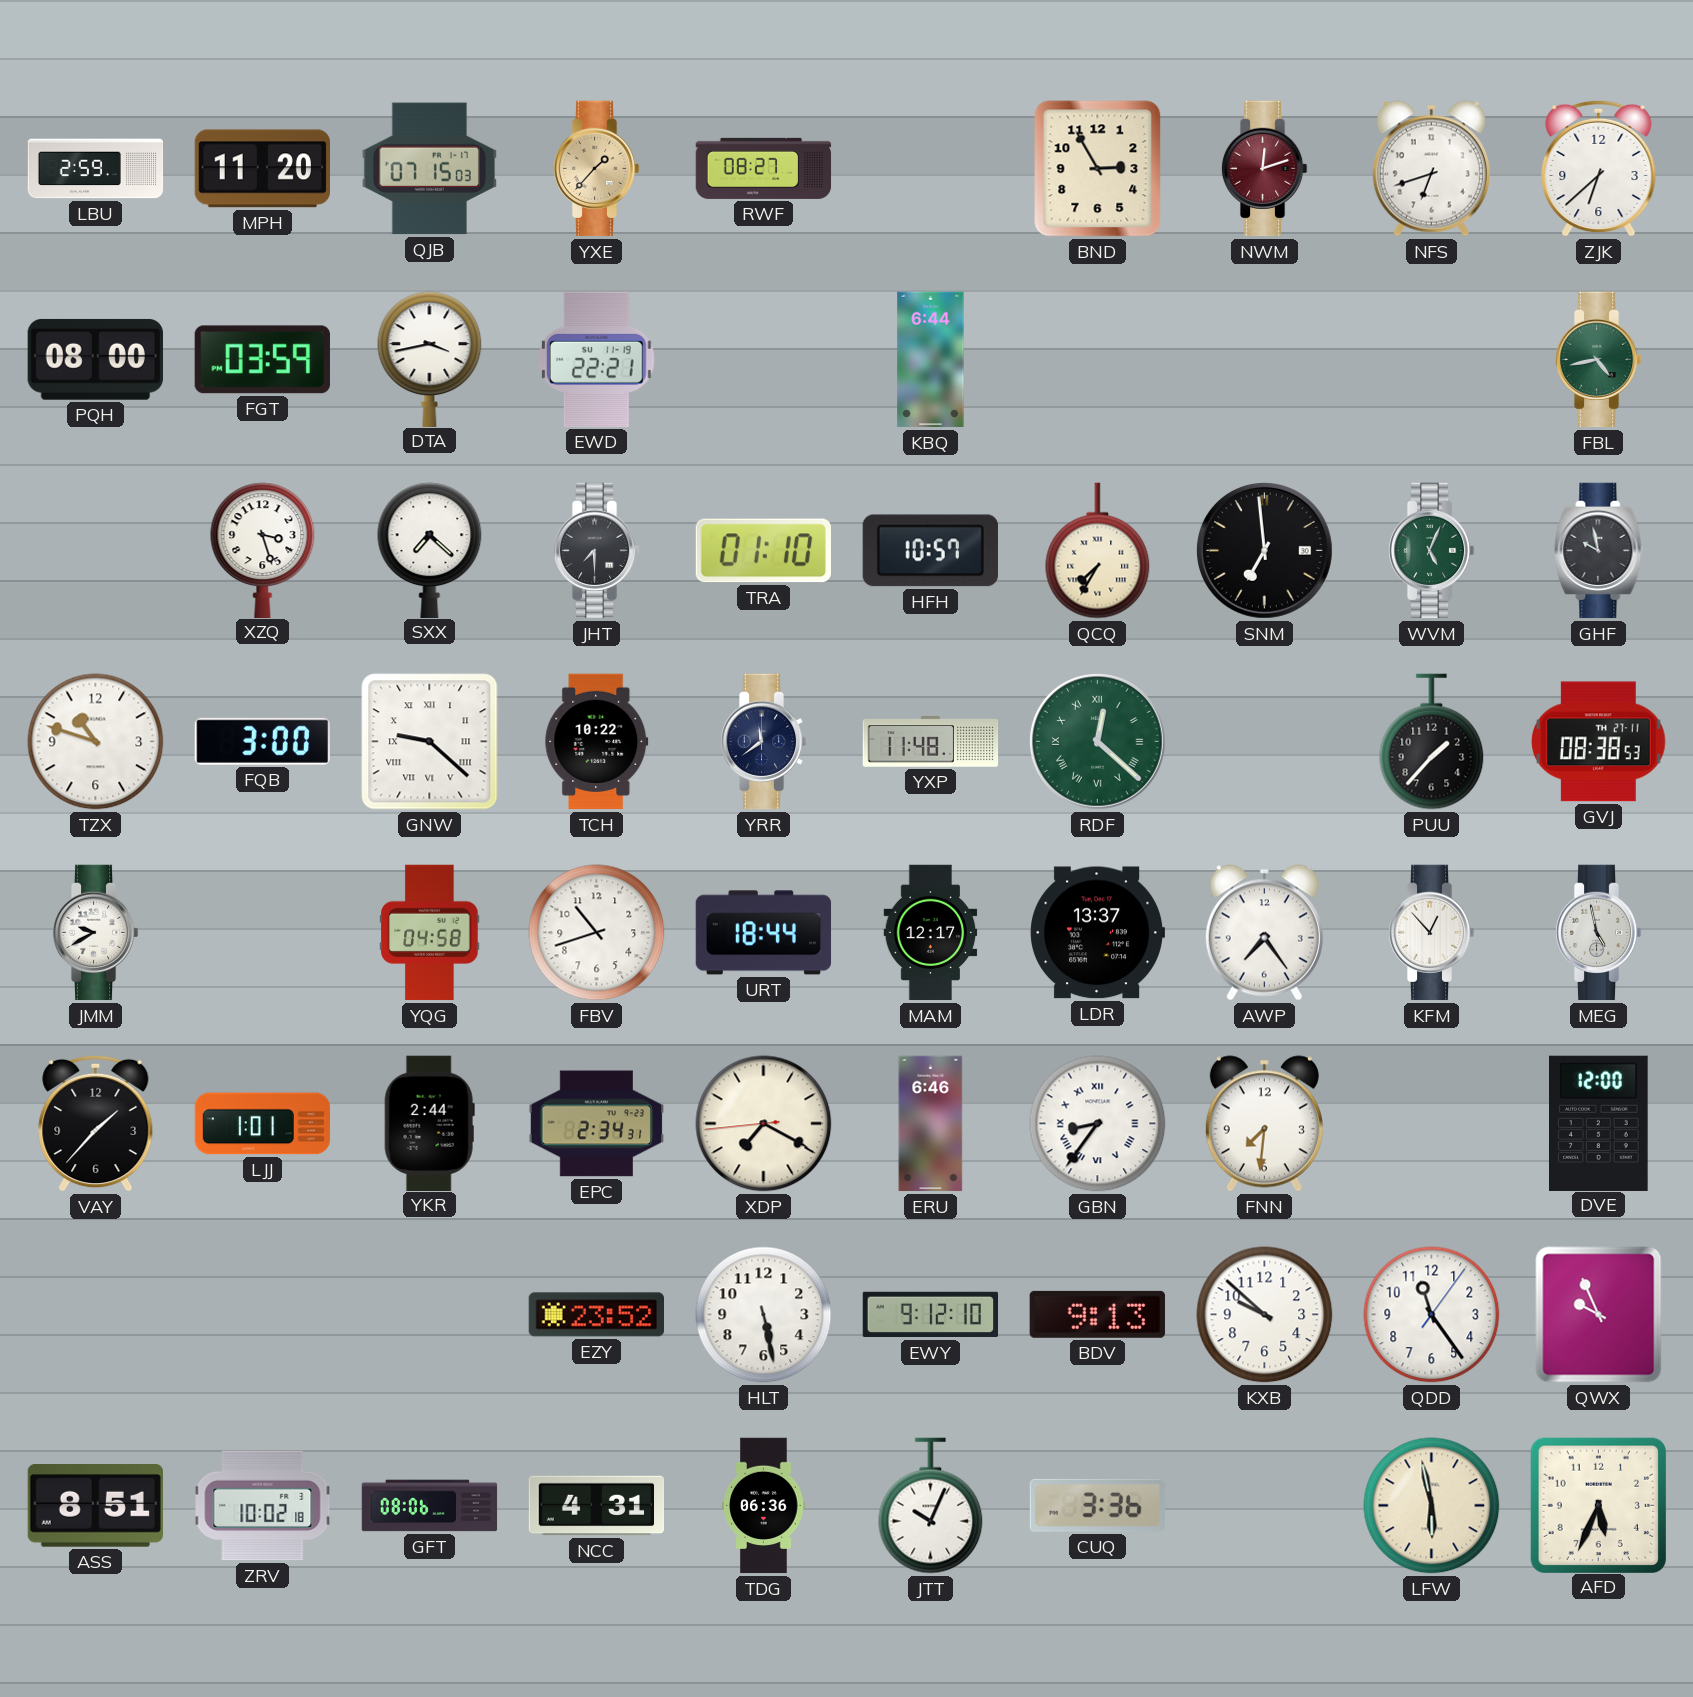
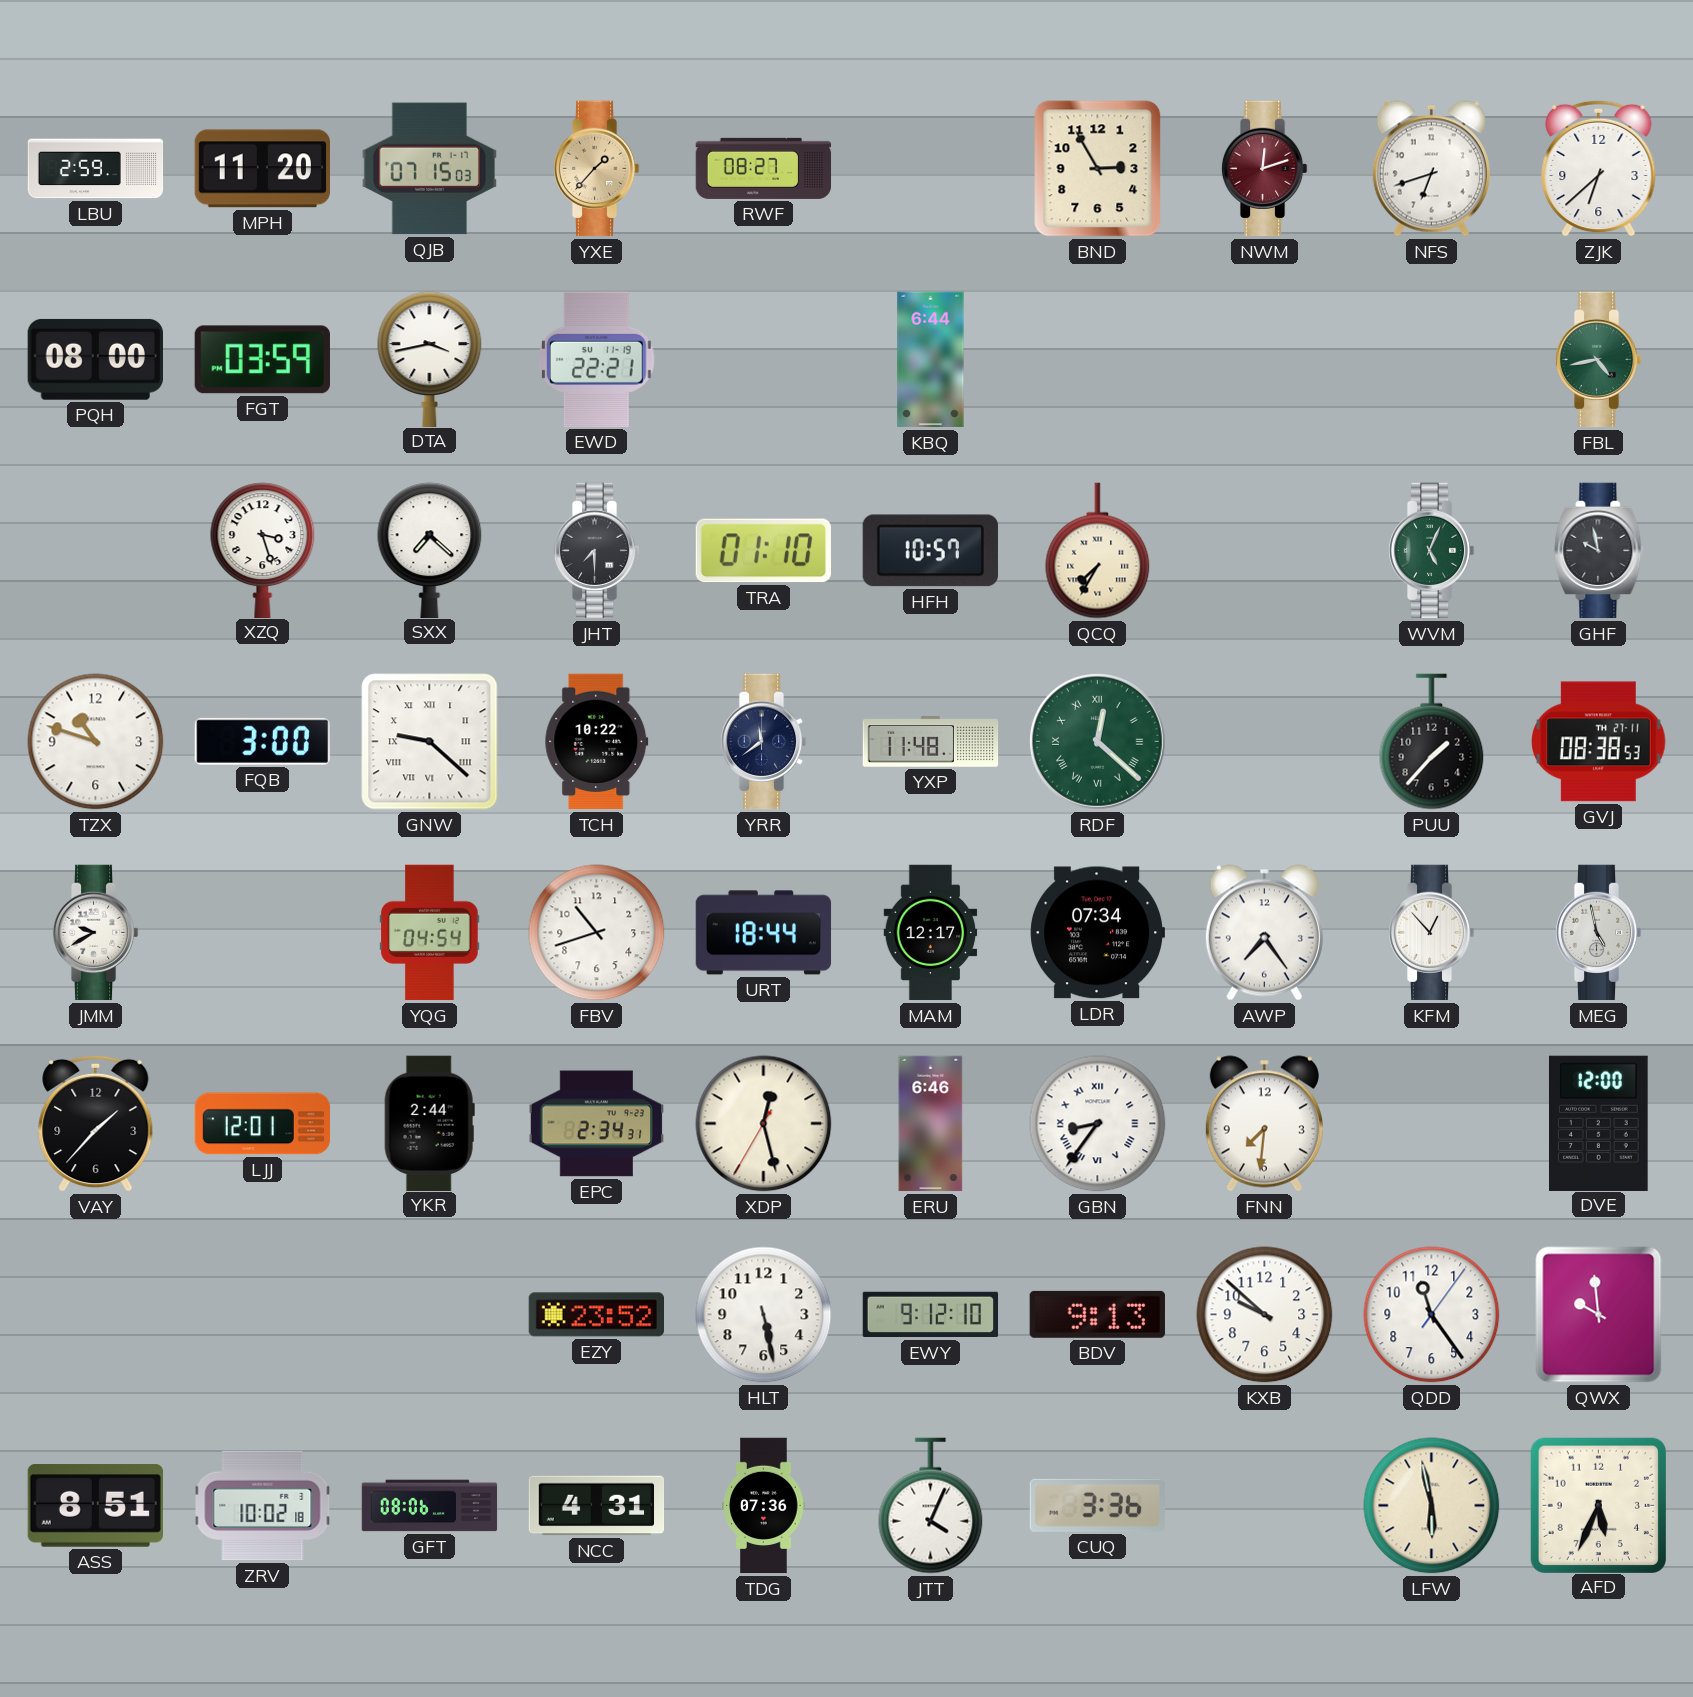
SNM: 6:59 -> none
YQG: 04:58 -> 04:54
LDR: 13:37 -> 07:34
LJJ: 1:01 -> 12:01
XDP: 7:19 -> 12:27
QWX: 9:56 -> 9:59
TDG: 06:36 -> 07:36
JTT: 10:04 -> 4:04
